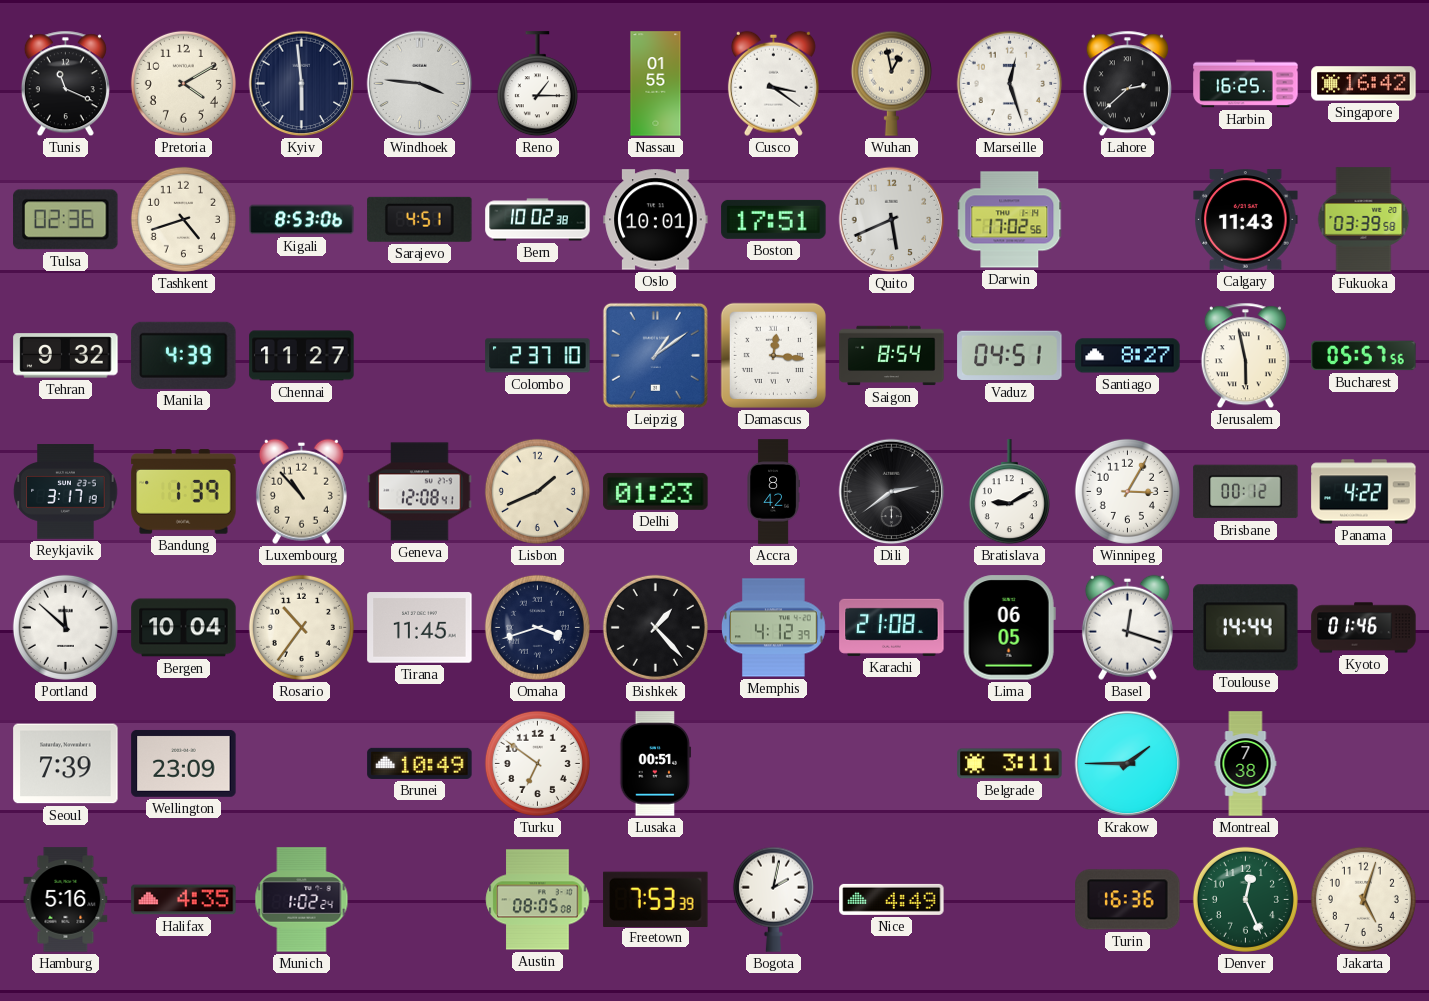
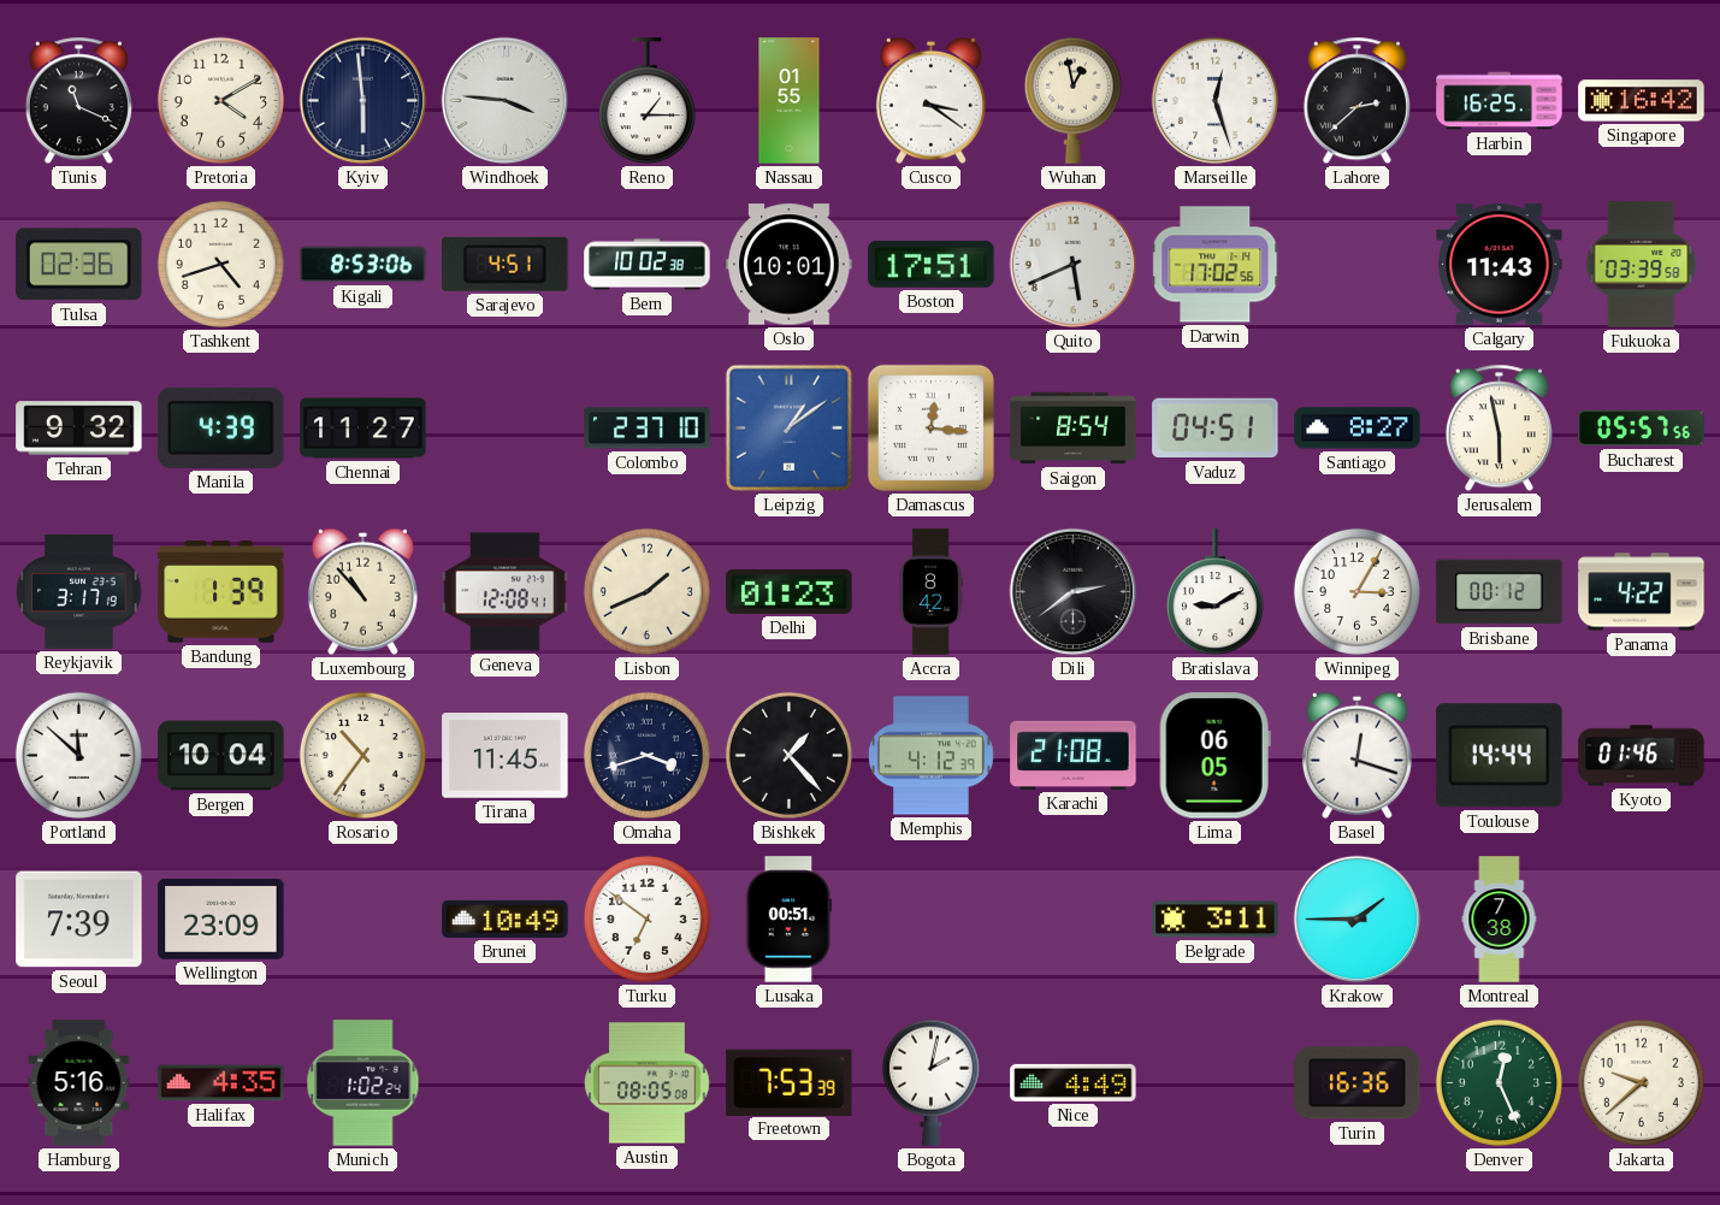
Jakarta: 5:03 -> 9:38
